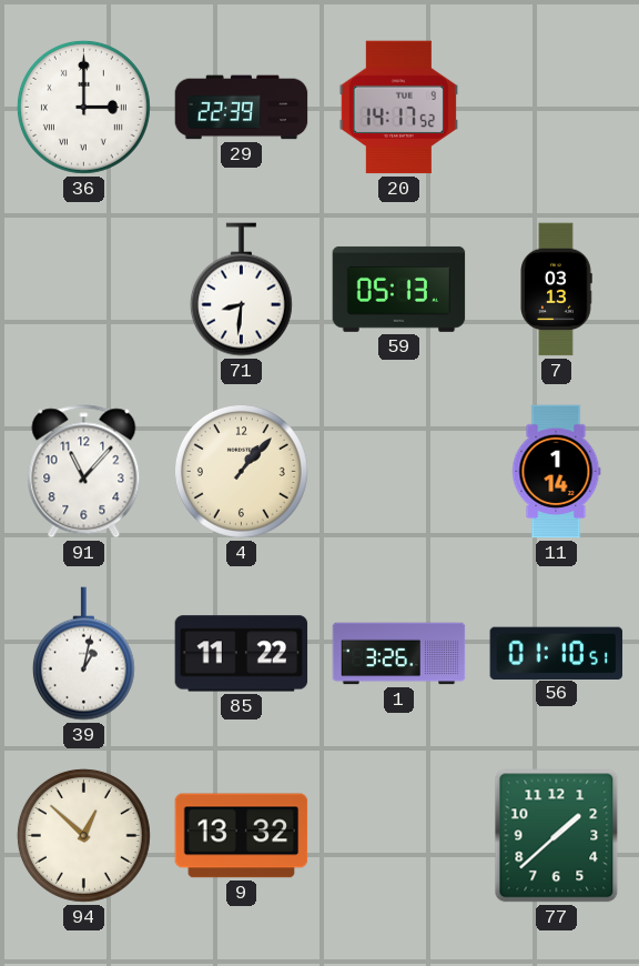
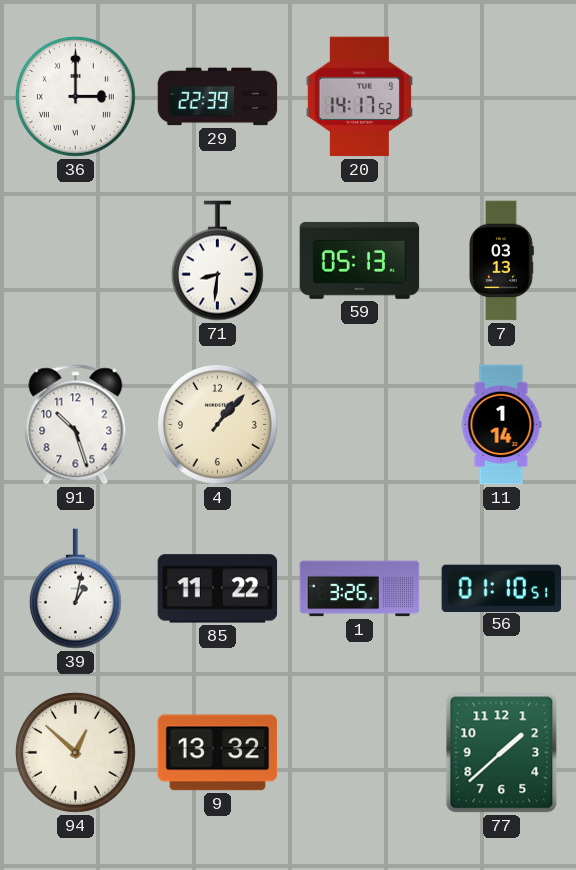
91: 11:07 -> 10:27
